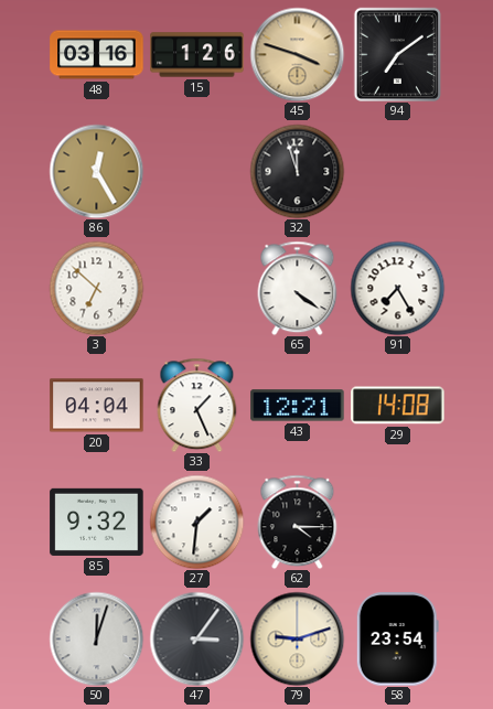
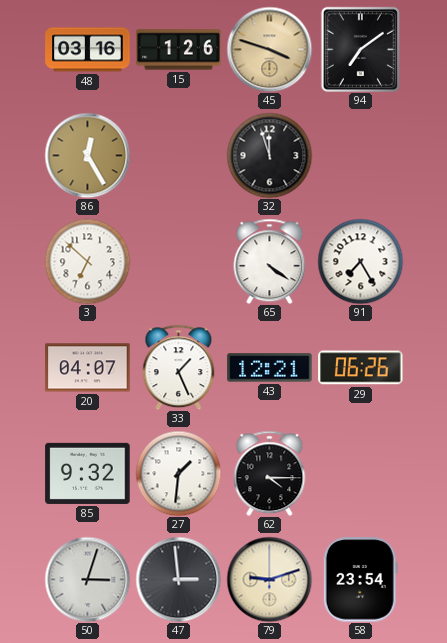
20: 04:04 -> 04:07
29: 14:08 -> 06:26
50: 12:03 -> 3:03
47: 3:06 -> 2:59
